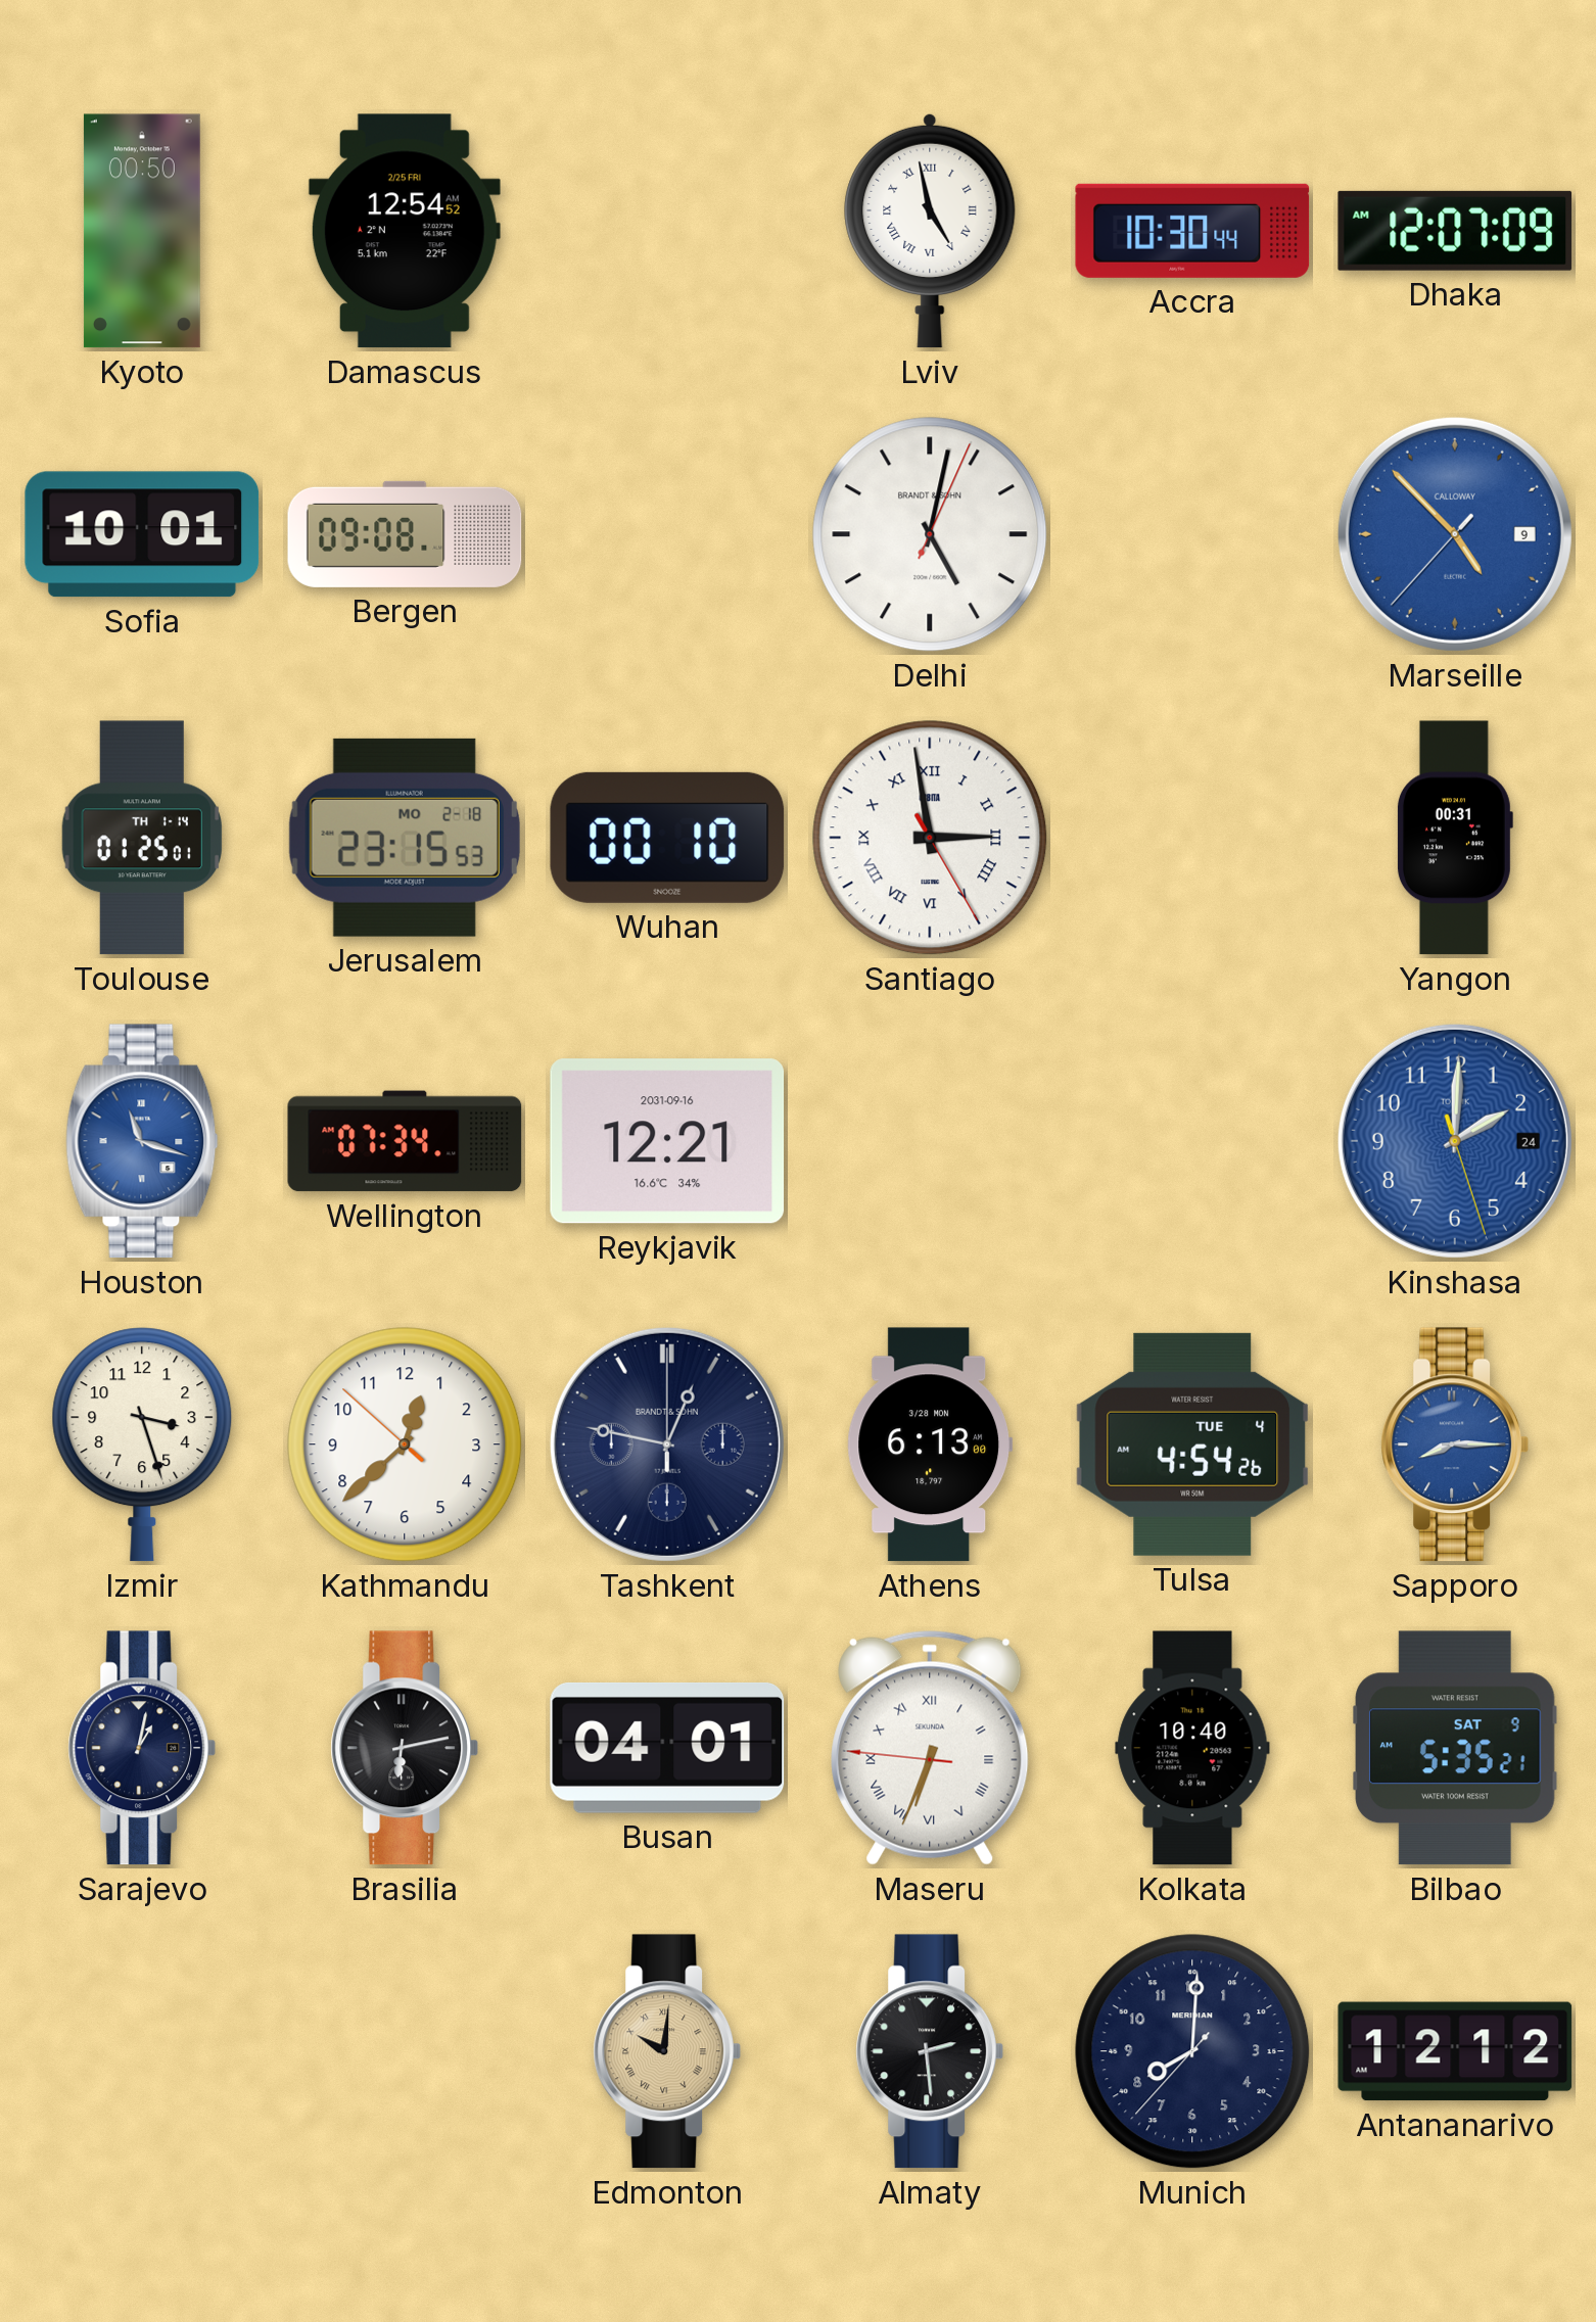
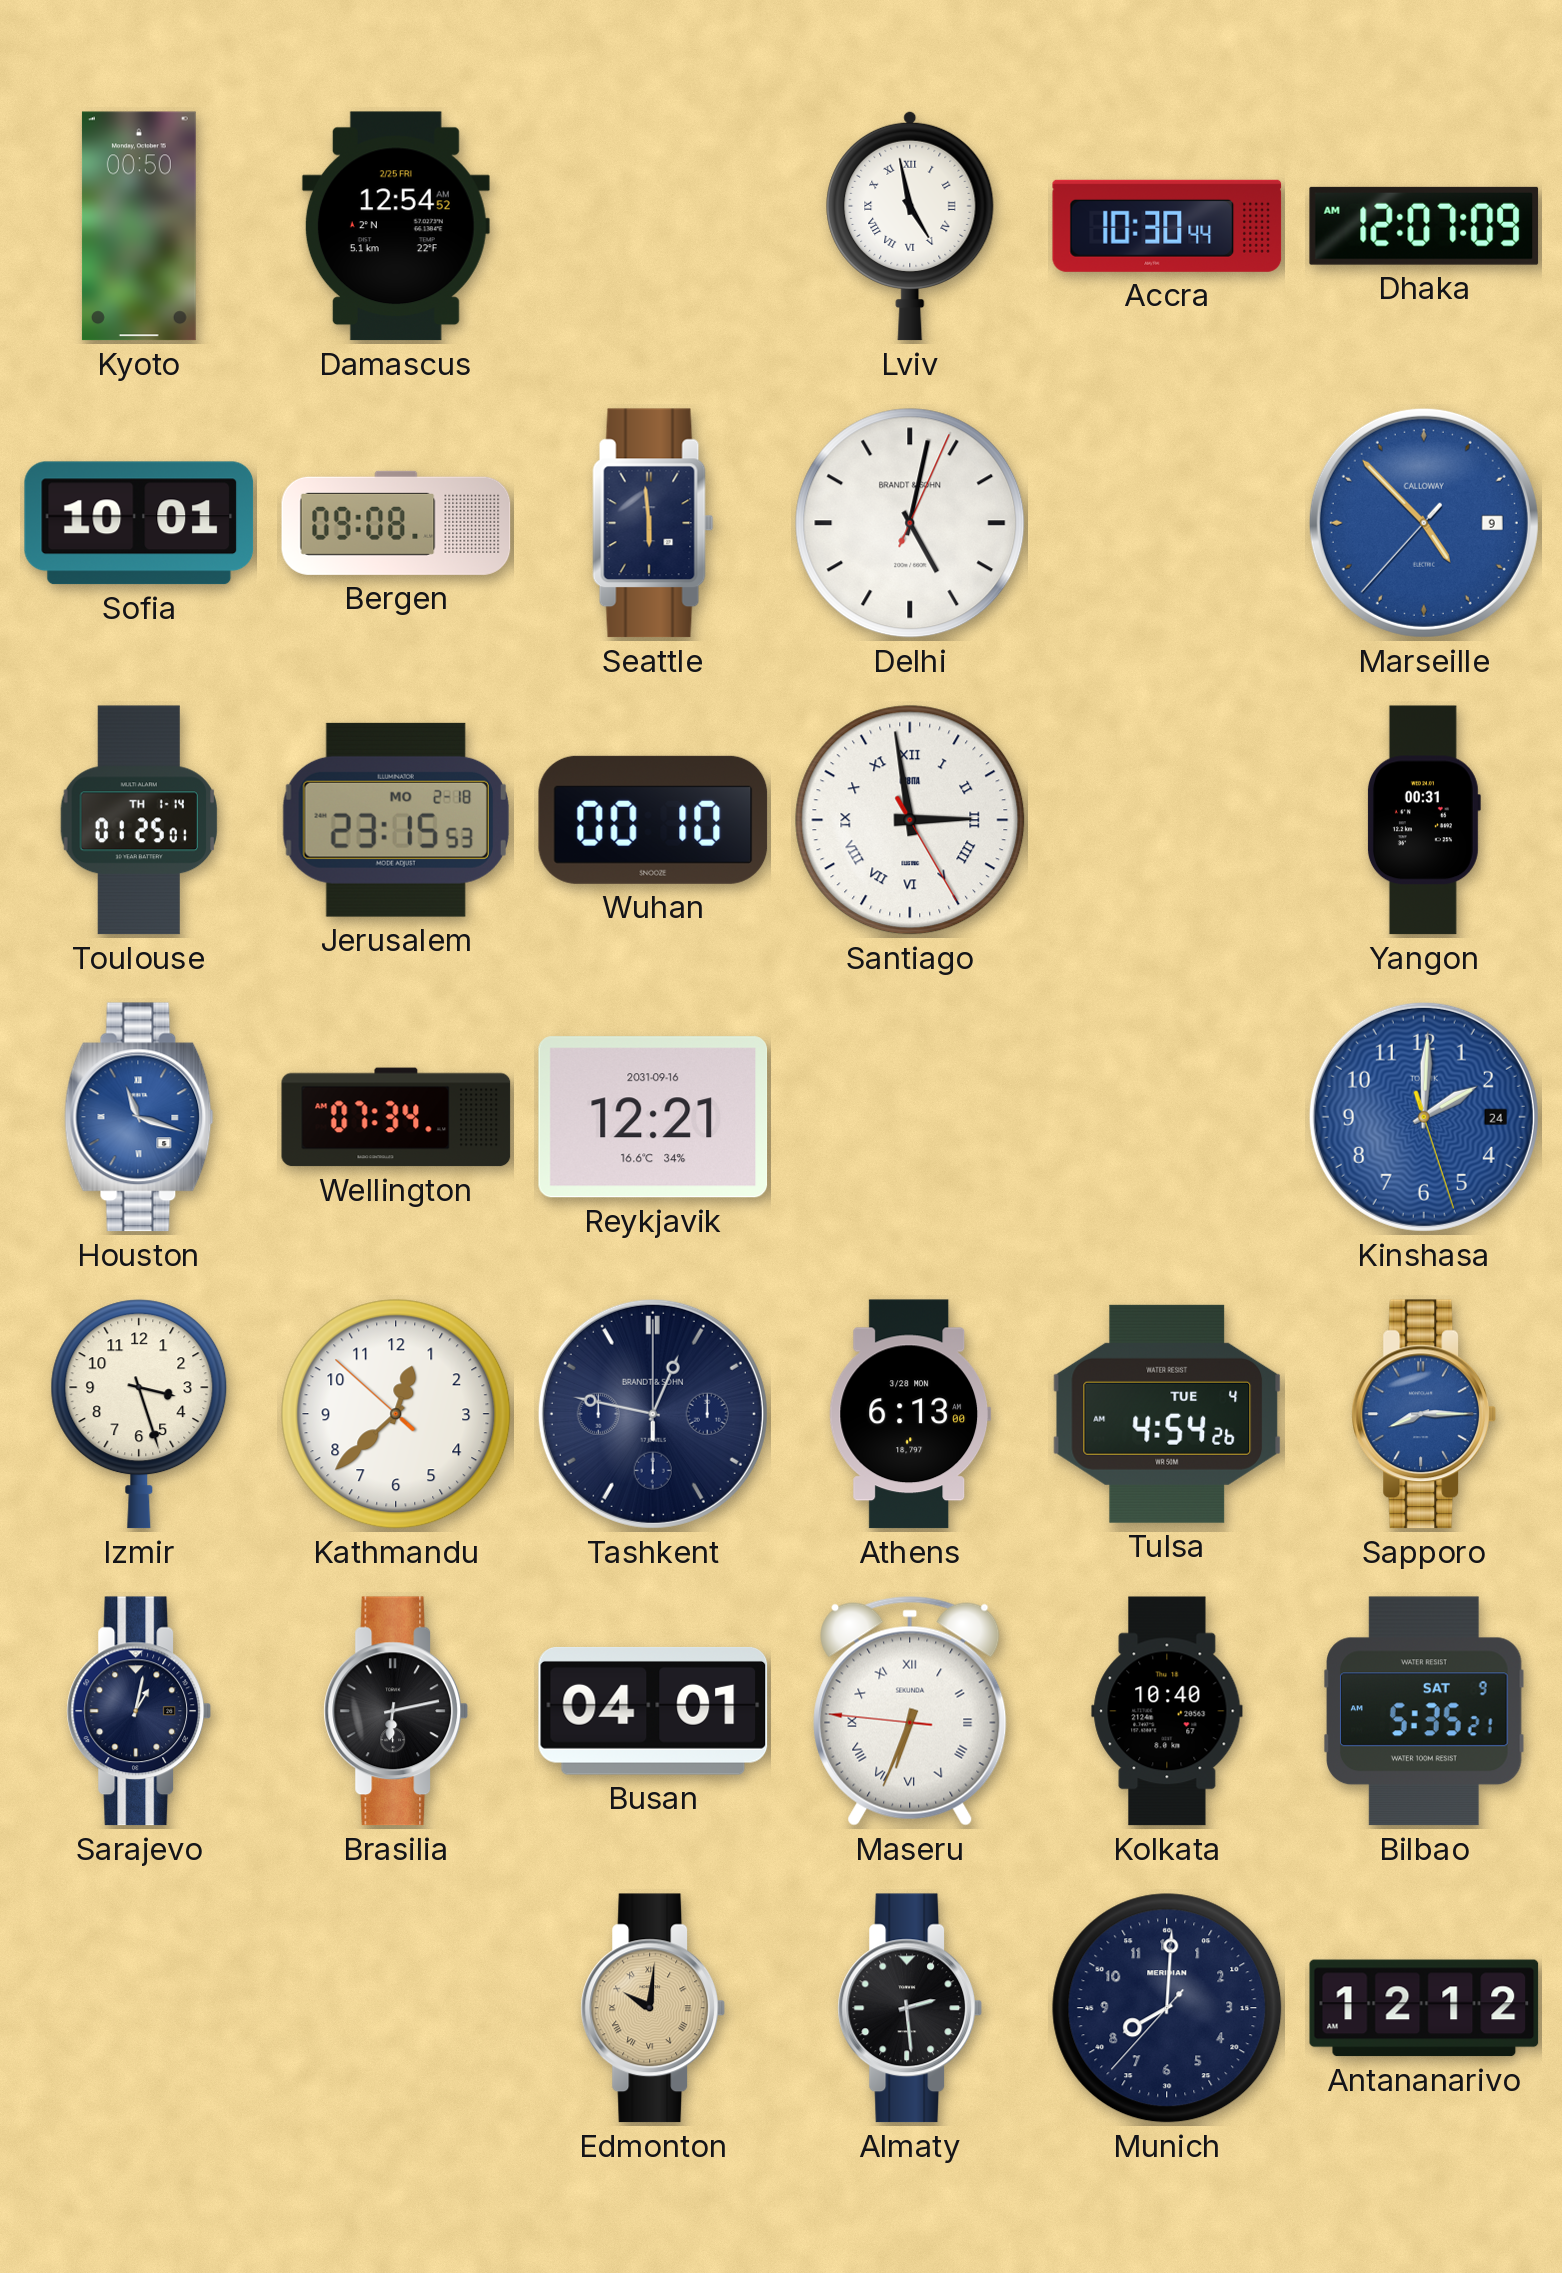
Seattle: none -> 5:59
